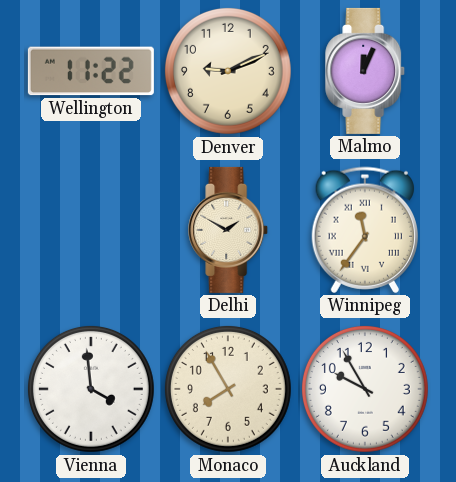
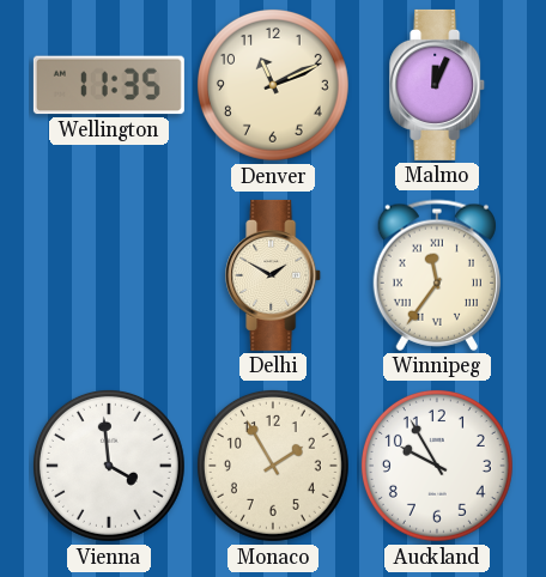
Wellington: 11:22 -> 11:35
Denver: 9:11 -> 11:11
Monaco: 7:55 -> 1:55
